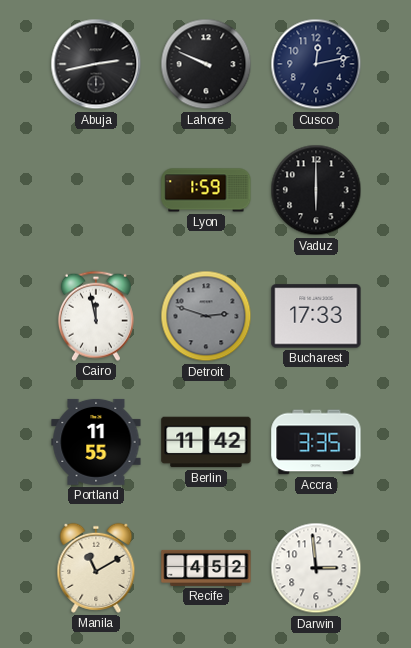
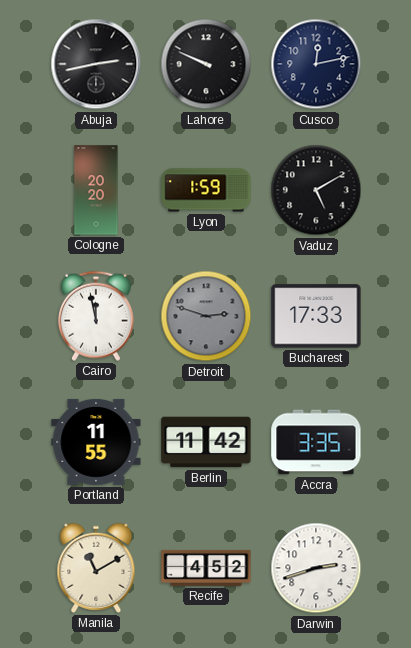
Cologne: none -> 20:20
Vaduz: 6:00 -> 5:10
Darwin: 2:59 -> 2:42
